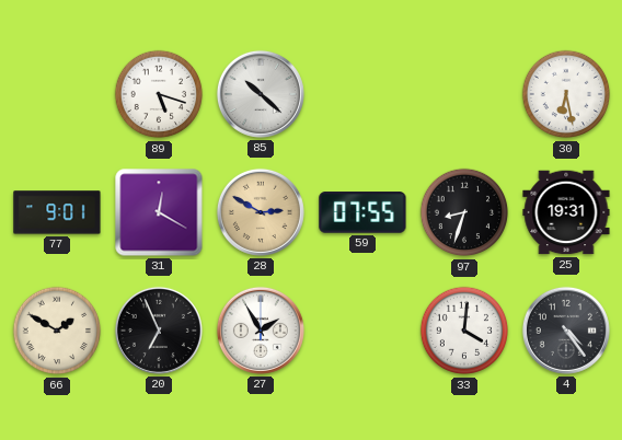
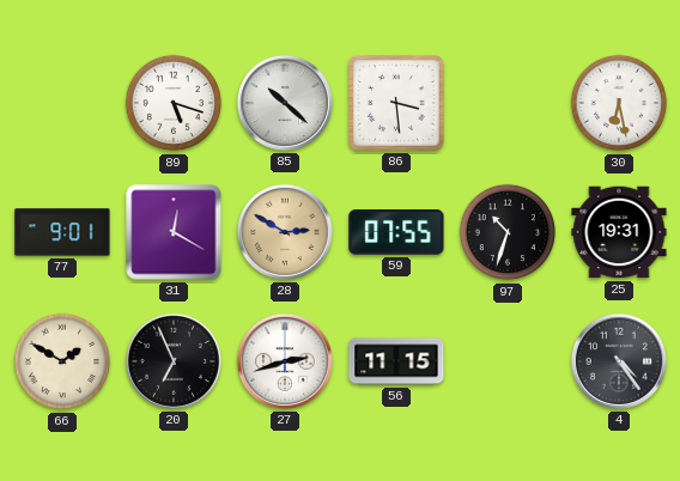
86: none -> 3:29
97: 8:33 -> 10:33
27: 1:55 -> 2:42
56: none -> 11:15
33: 4:01 -> none
